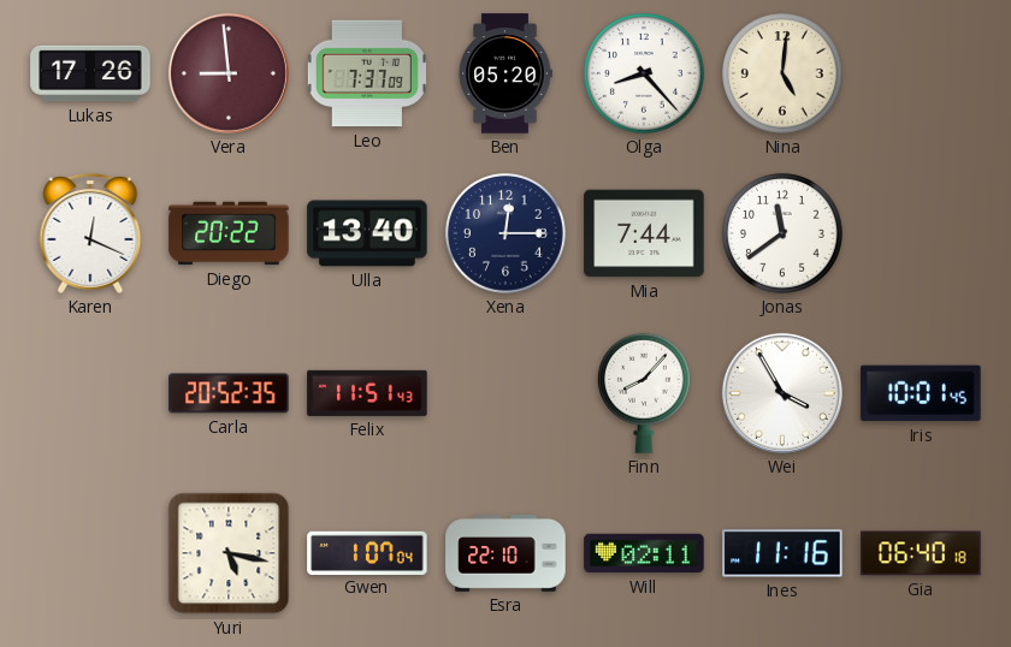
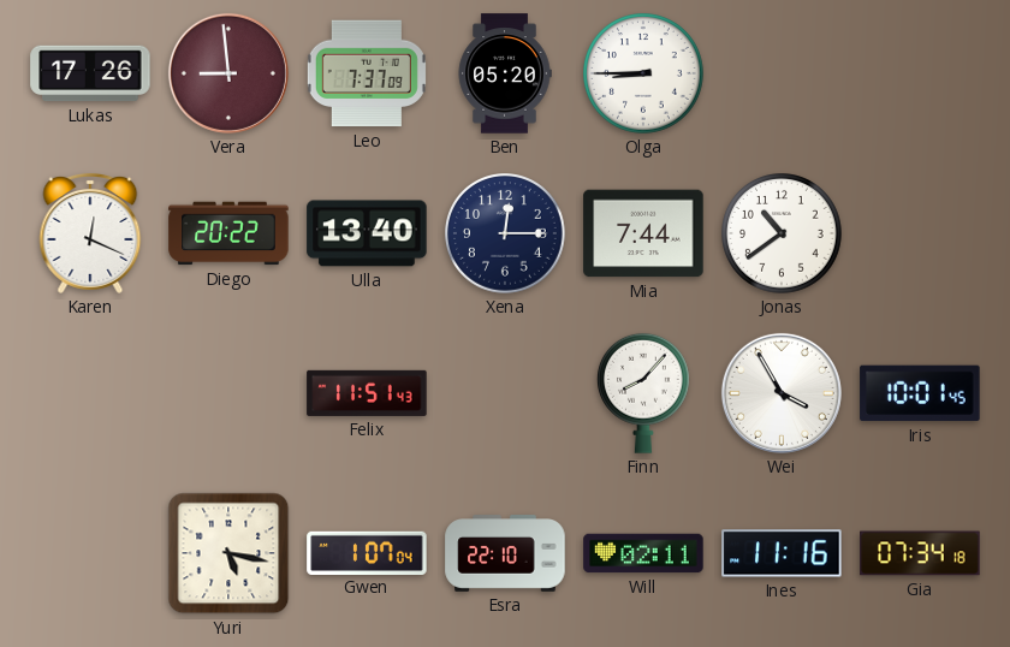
Olga: 8:23 -> 8:45
Nina: 5:01 -> none
Jonas: 11:39 -> 10:39
Carla: 20:52 -> none
Gia: 06:40 -> 07:34
